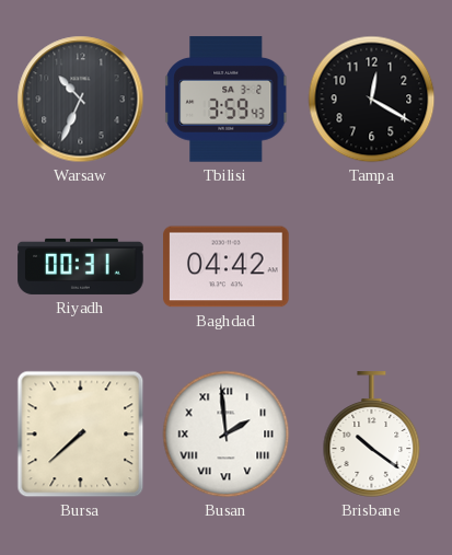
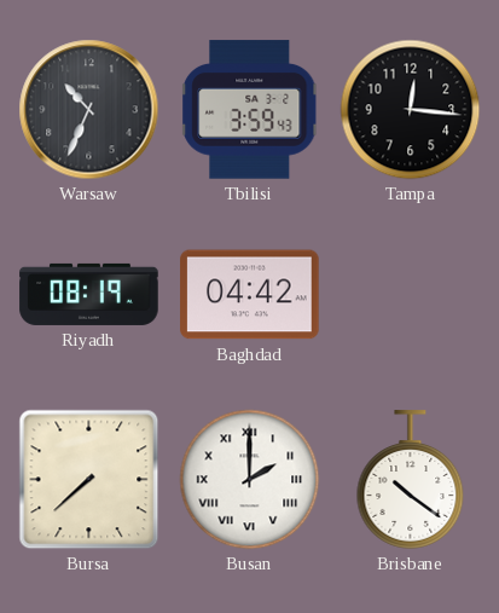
Tampa: 12:20 -> 12:16
Riyadh: 00:31 -> 08:19
Busan: 1:59 -> 2:00
